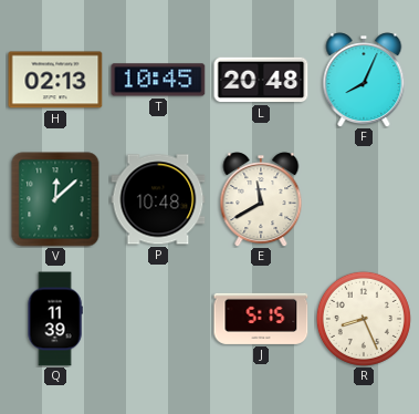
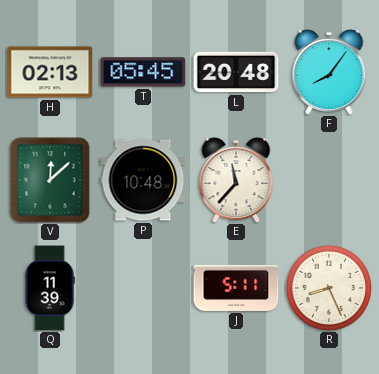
T: 10:45 -> 05:45
F: 8:04 -> 8:06
E: 11:40 -> 11:37
J: 5:15 -> 5:11
